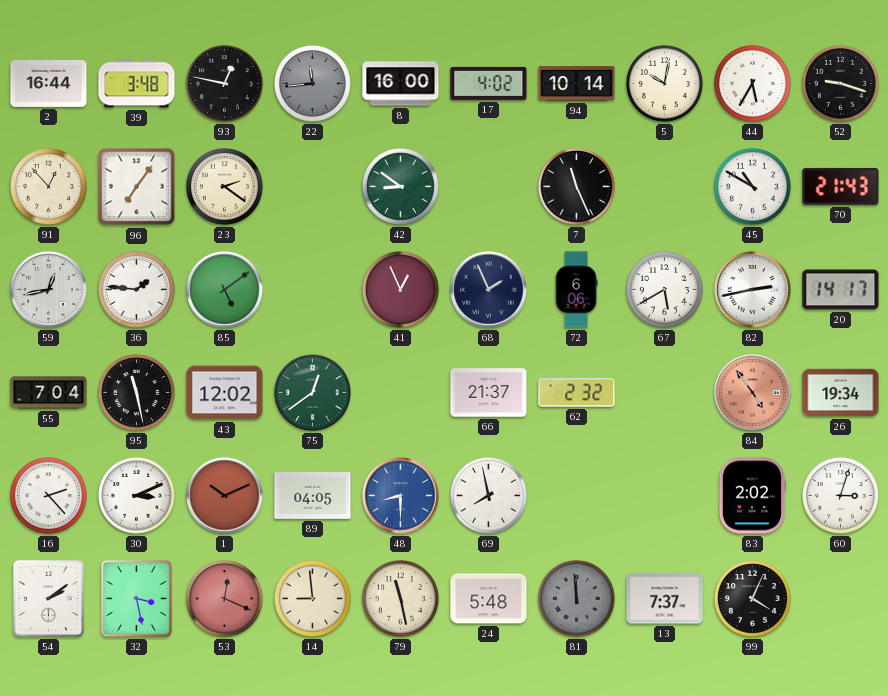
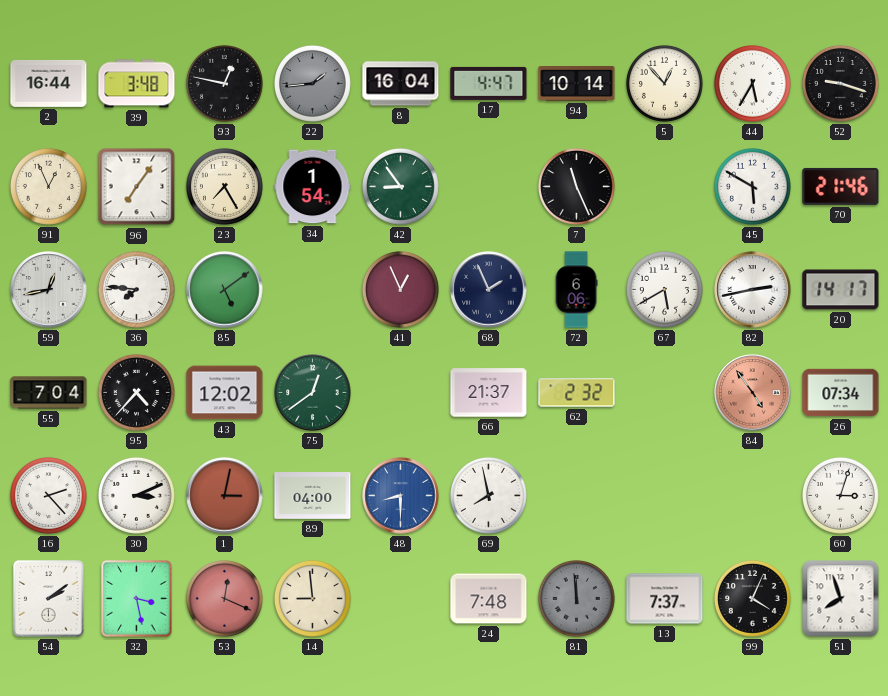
22: 11:44 -> 1:44
8: 16:00 -> 16:04
17: 4:02 -> 4:47
5: 10:02 -> 12:53
91: 12:53 -> 12:56
23: 2:21 -> 7:25
34: none -> 1:54
42: 8:51 -> 8:54
45: 10:50 -> 5:50
70: 21:43 -> 21:46
36: 1:46 -> 7:46
95: 11:28 -> 4:37
26: 19:34 -> 07:34
1: 10:11 -> 3:02
89: 04:05 -> 04:00
83: 2:02 -> none
79: 11:28 -> none
24: 5:48 -> 7:48
51: none -> 7:57
